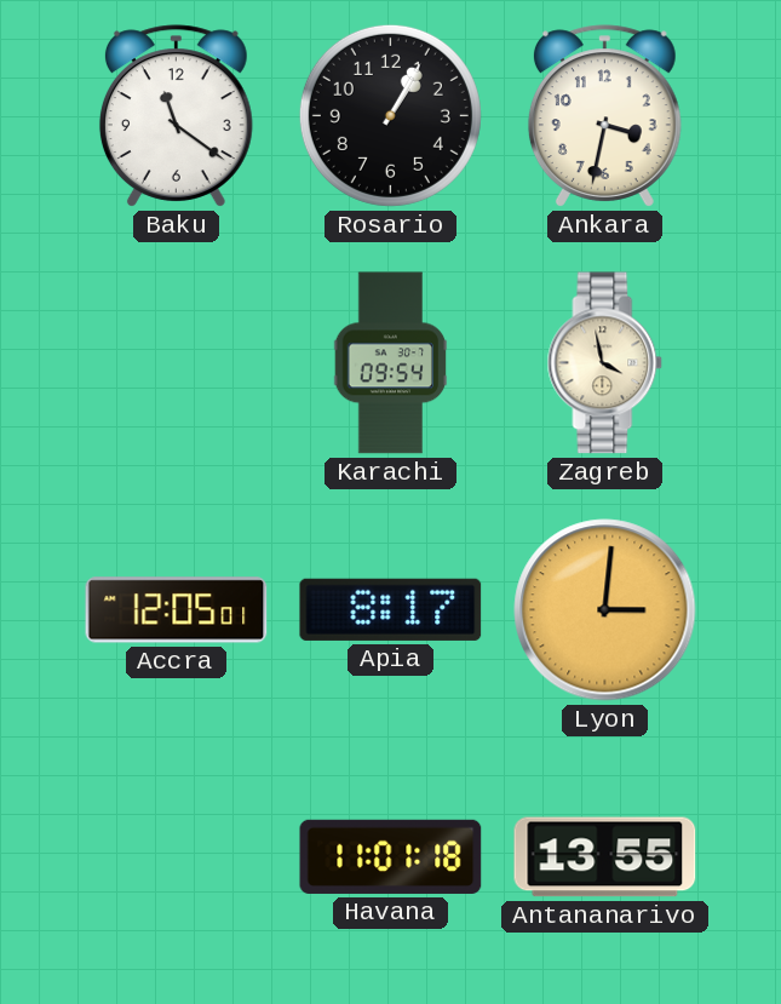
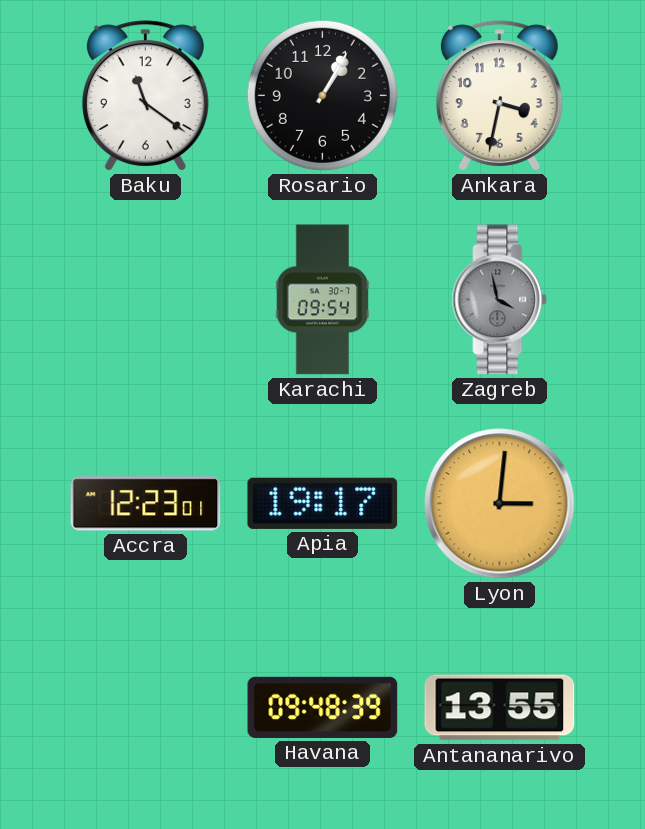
Zagreb dial: cream -> grey
Accra: 12:05 -> 12:23
Apia: 8:17 -> 19:17
Havana: 11:01 -> 09:48
